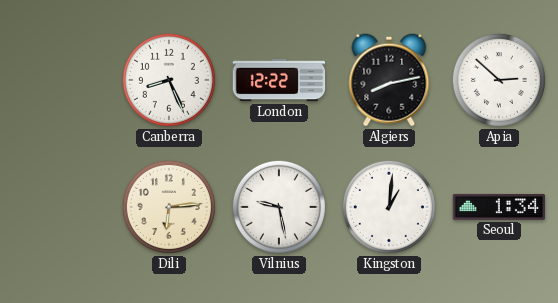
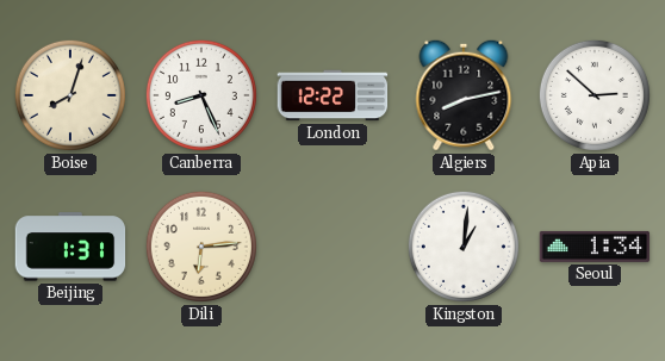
Boise: none -> 8:03
Beijing: none -> 1:31
Vilnius: 9:28 -> none
